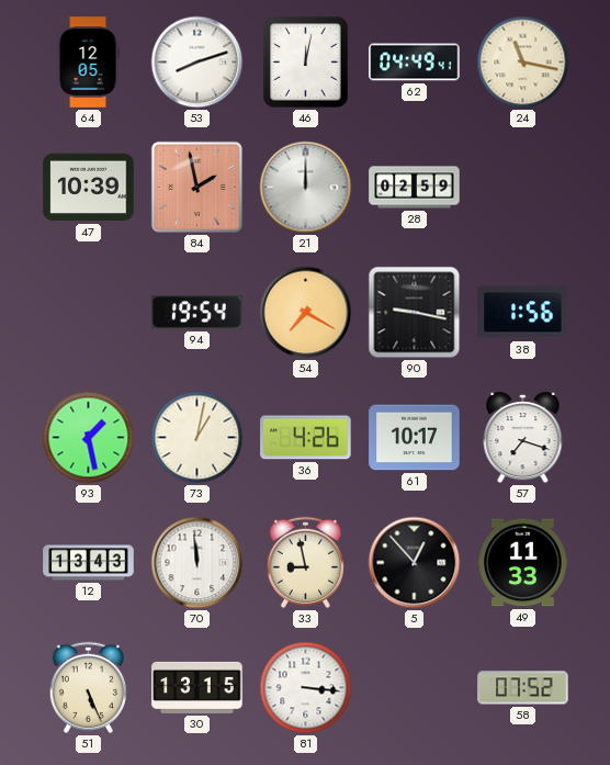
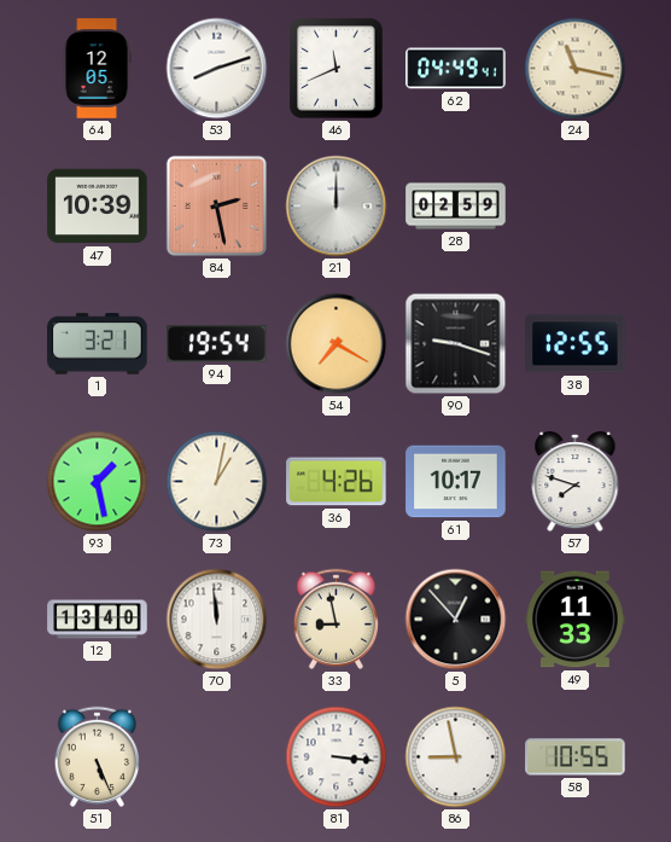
46: 12:02 -> 11:41
84: 1:58 -> 2:28
1: none -> 3:21
90: 9:17 -> 9:18
38: 1:56 -> 12:55
57: 7:18 -> 7:48
12: 13:43 -> 13:40
30: 13:15 -> none
86: none -> 8:58
58: 07:52 -> 10:55
